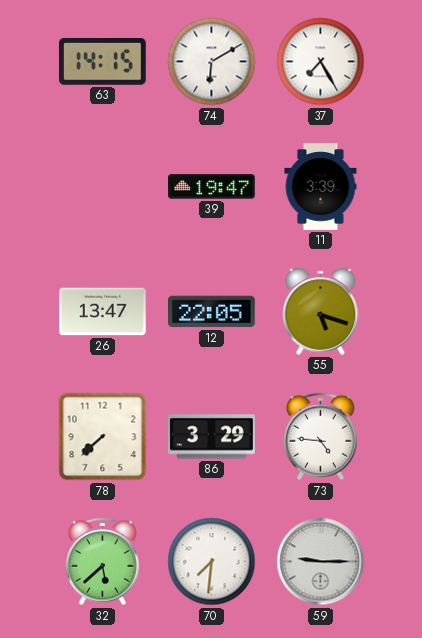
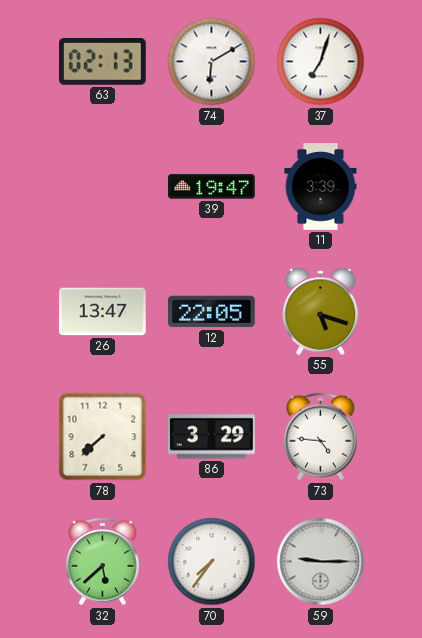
63: 14:15 -> 02:13
37: 7:25 -> 7:03
70: 7:31 -> 7:36
